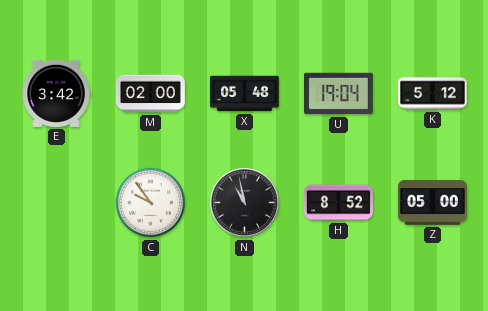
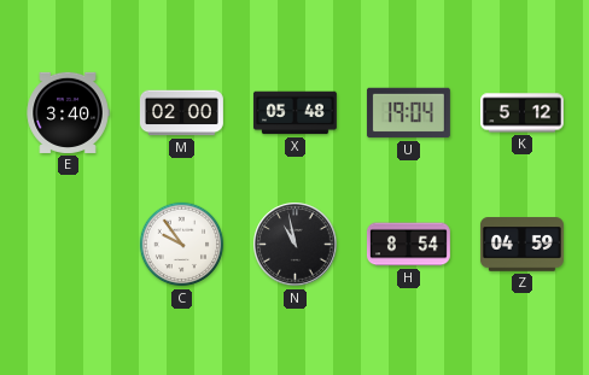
E: 3:42 -> 3:40
H: 8:52 -> 8:54
Z: 05:00 -> 04:59
